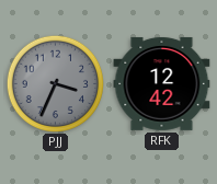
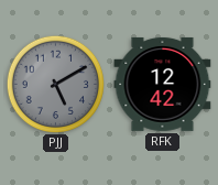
PJJ: 3:34 -> 5:10
